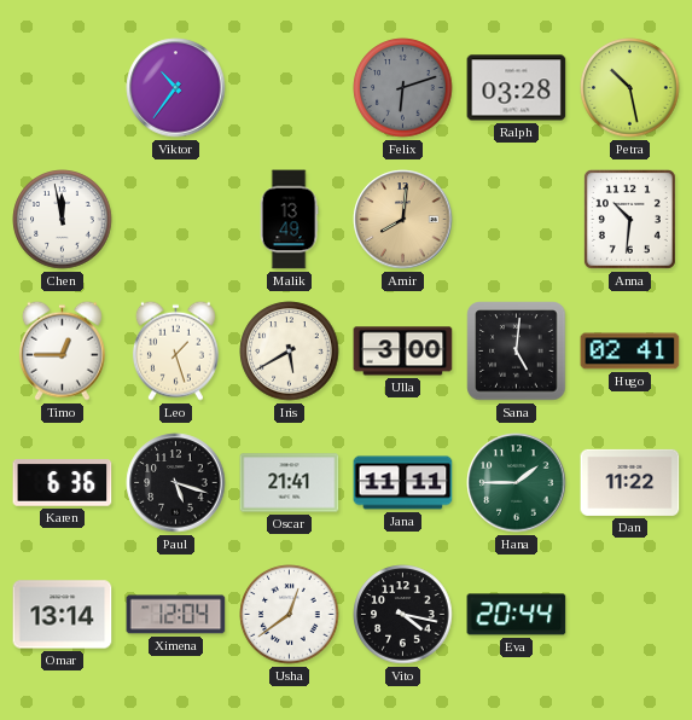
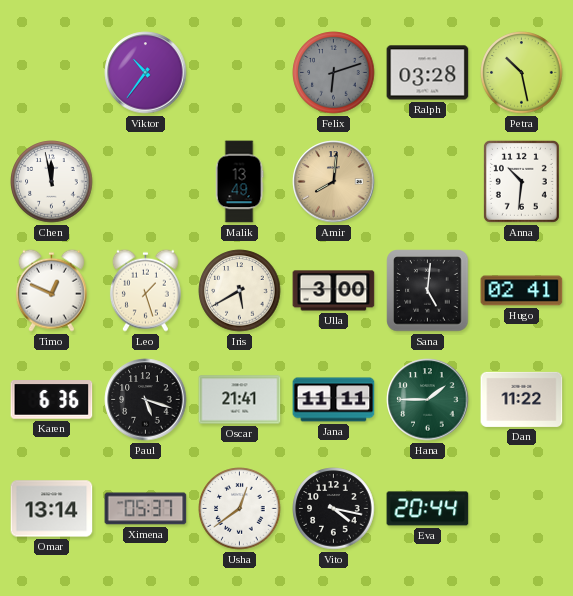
Timo: 12:45 -> 12:49
Ximena: 12:04 -> 05:37
